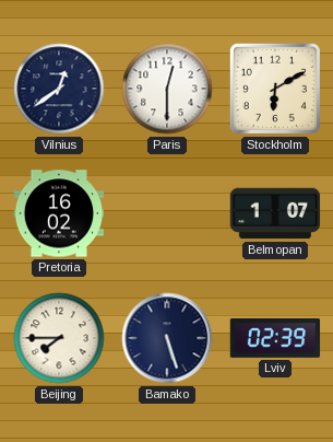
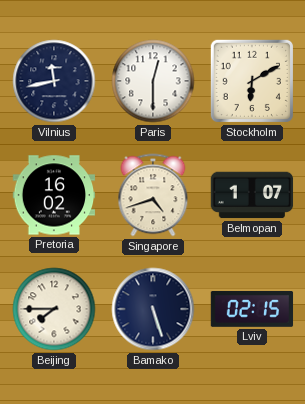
Vilnius: 12:39 -> 11:43
Singapore: none -> 4:42
Lviv: 02:39 -> 02:15
